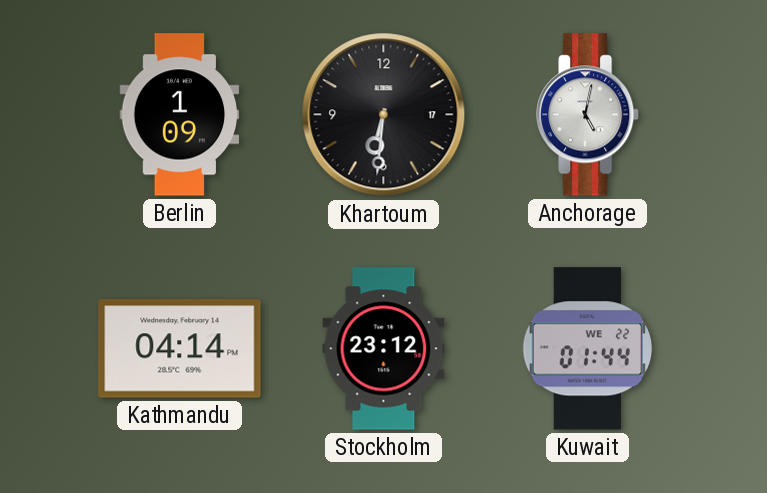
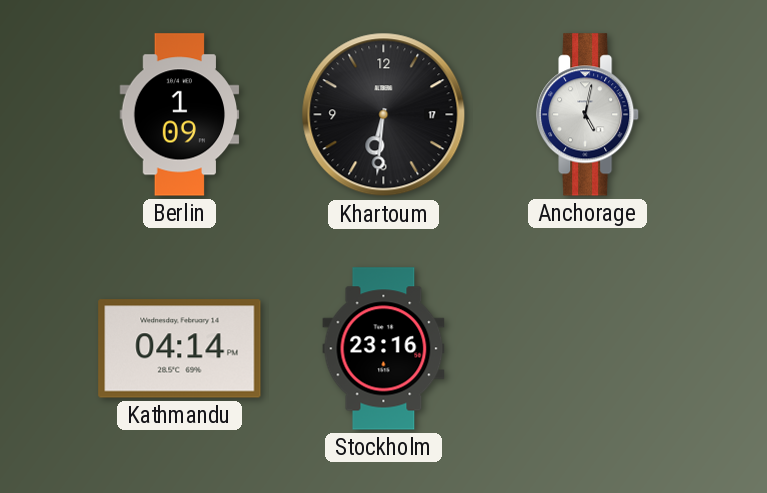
Stockholm: 23:12 -> 23:16
Kuwait: 01:44 -> none
